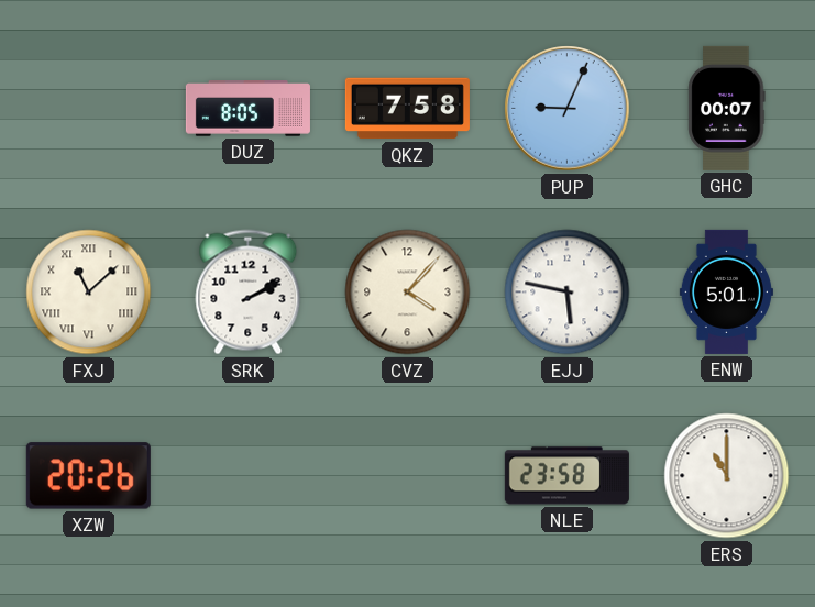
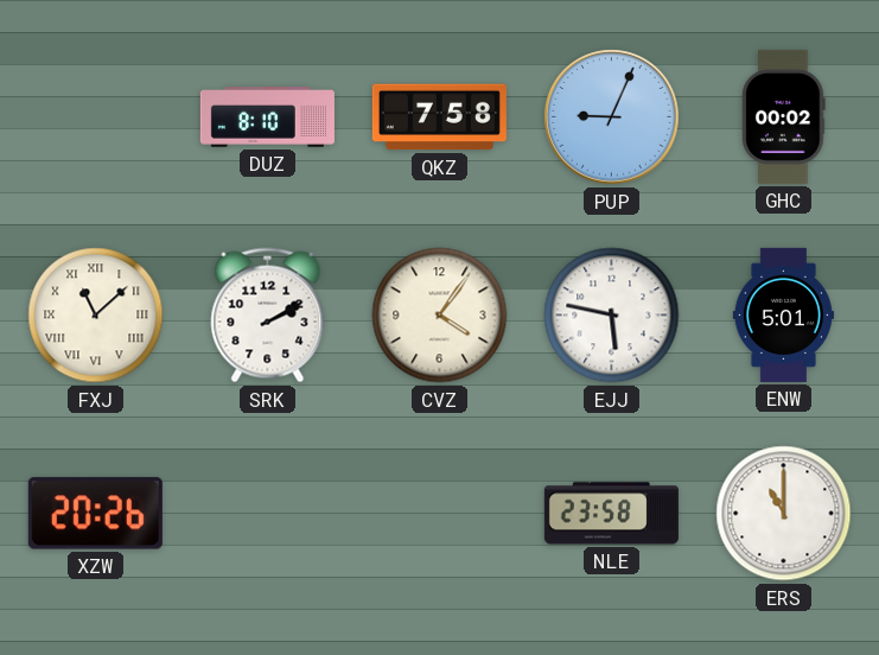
DUZ: 8:05 -> 8:10
GHC: 00:07 -> 00:02
CVZ: 4:07 -> 4:06
